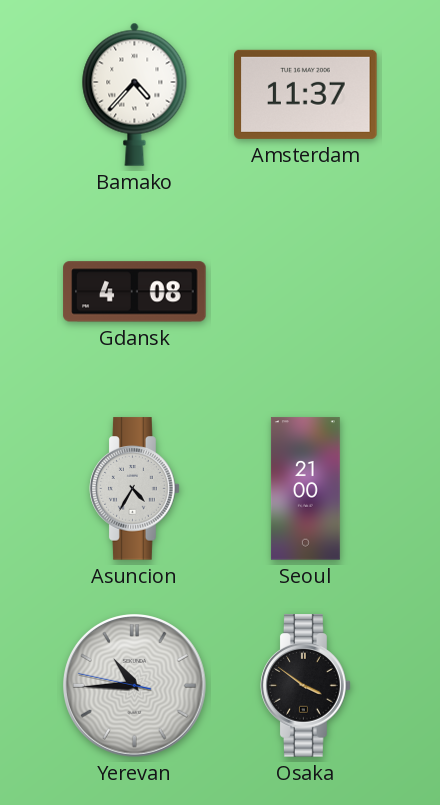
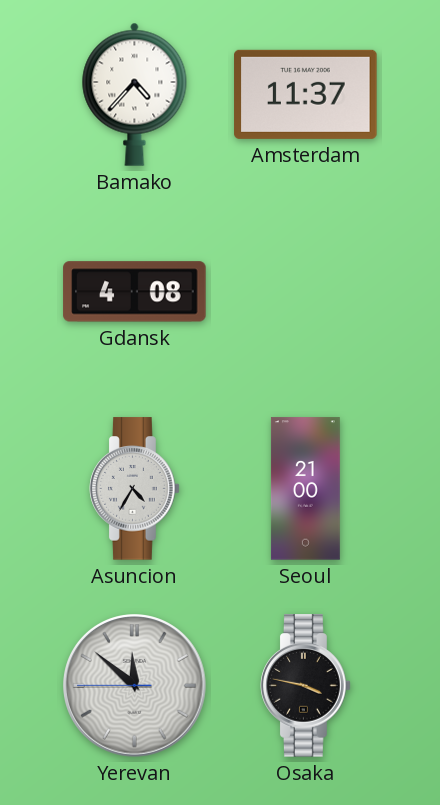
Yerevan: 10:44 -> 11:51
Osaka: 3:51 -> 3:47
